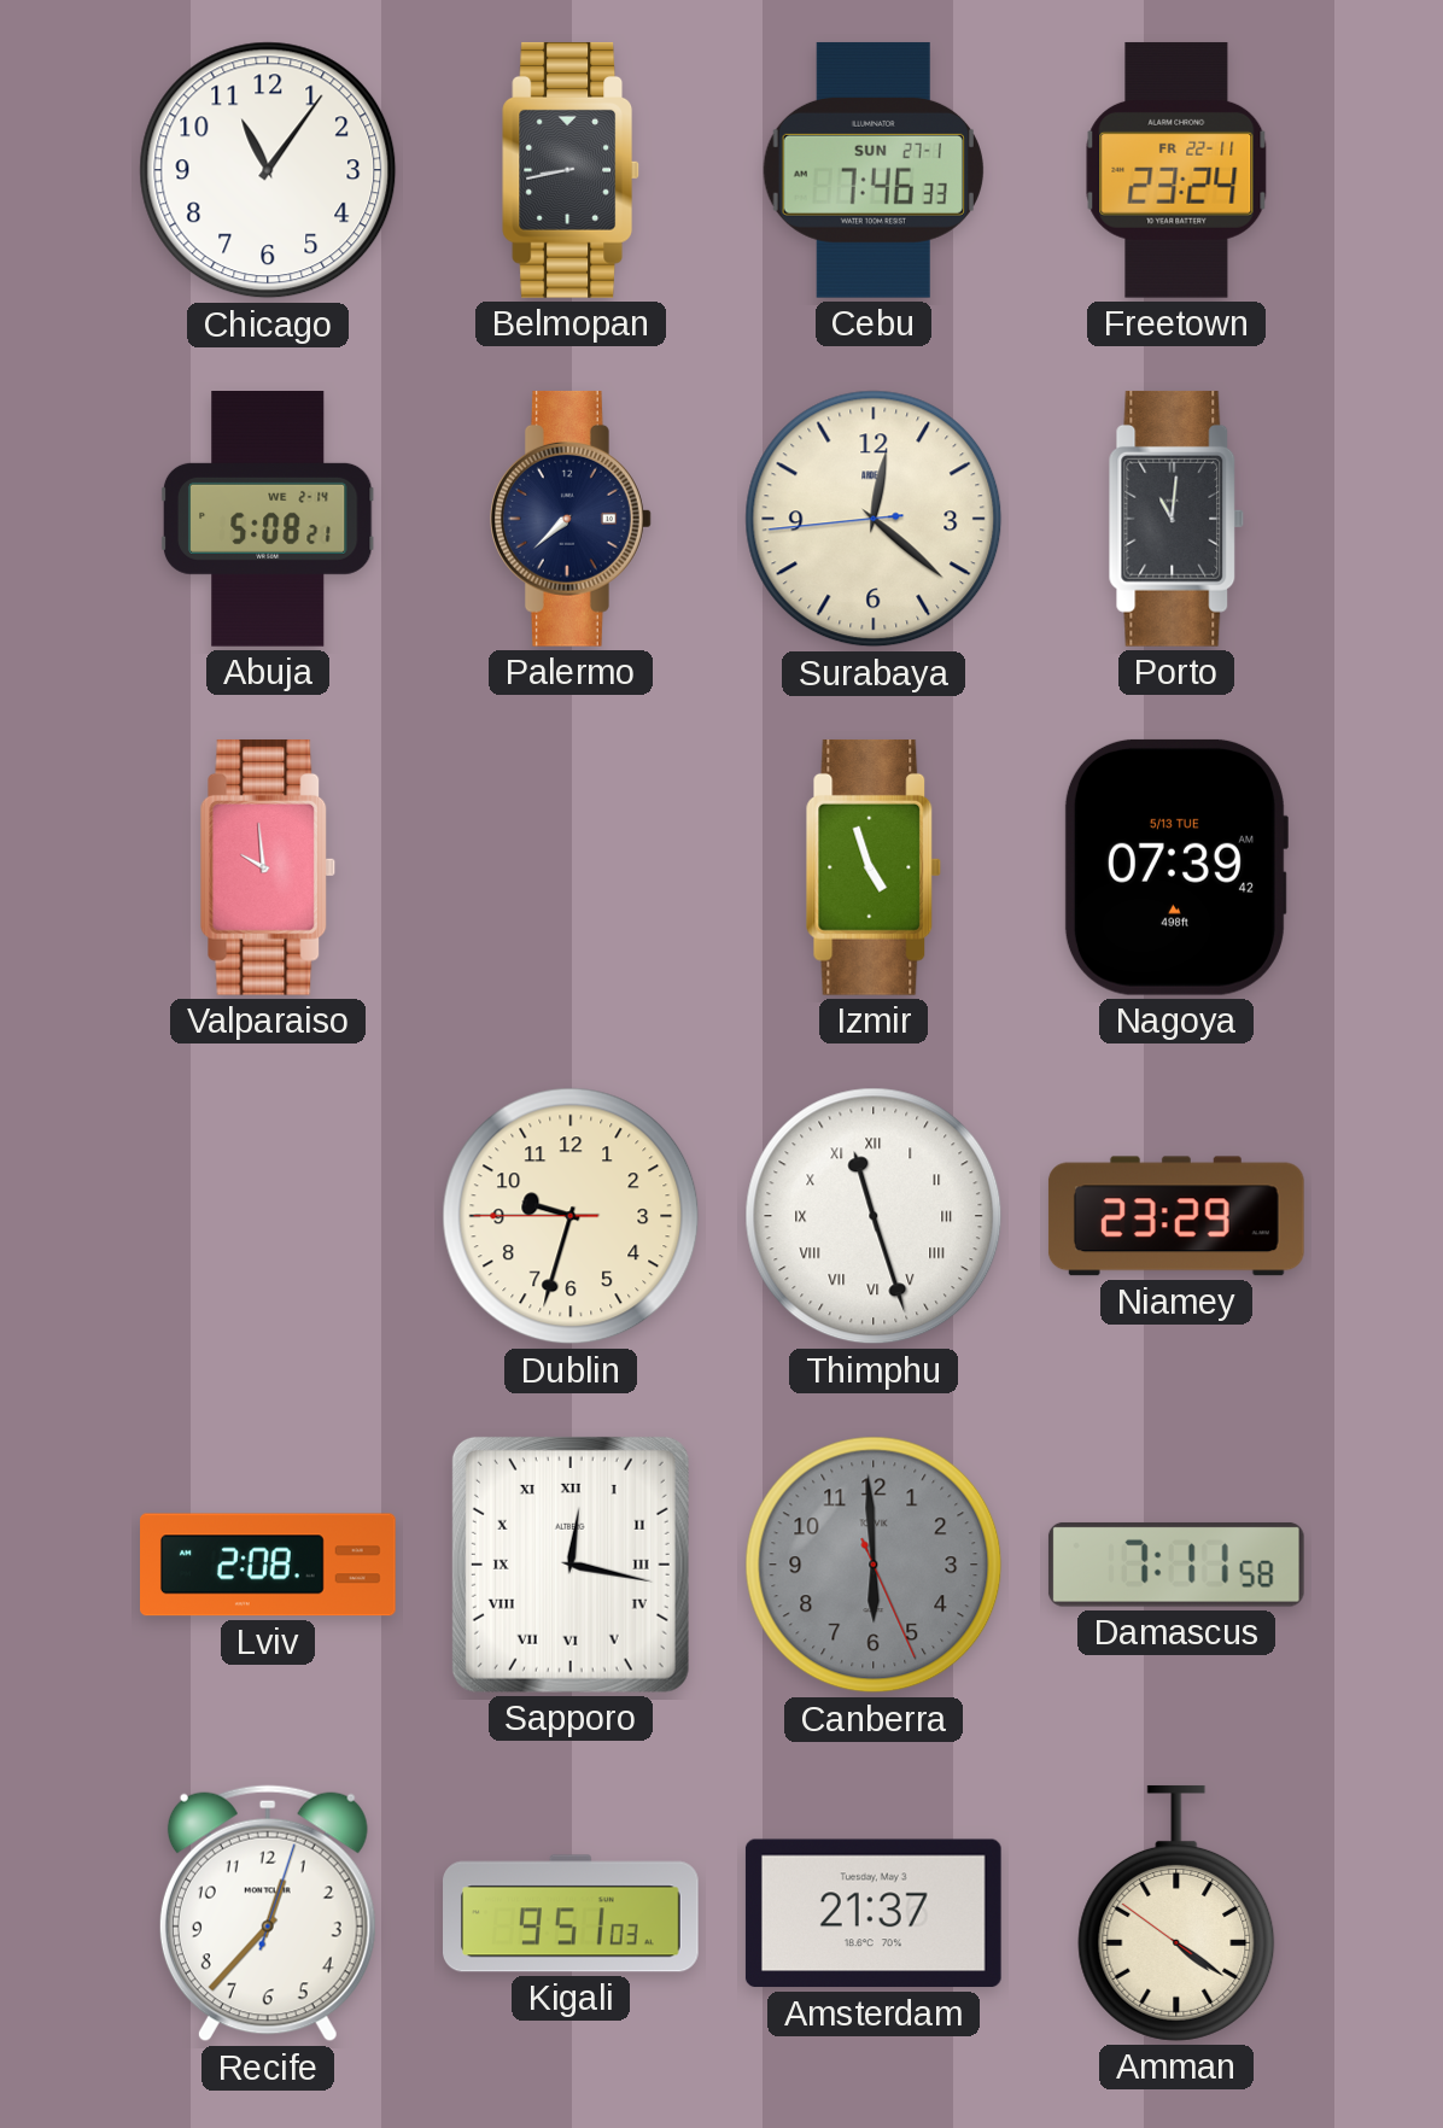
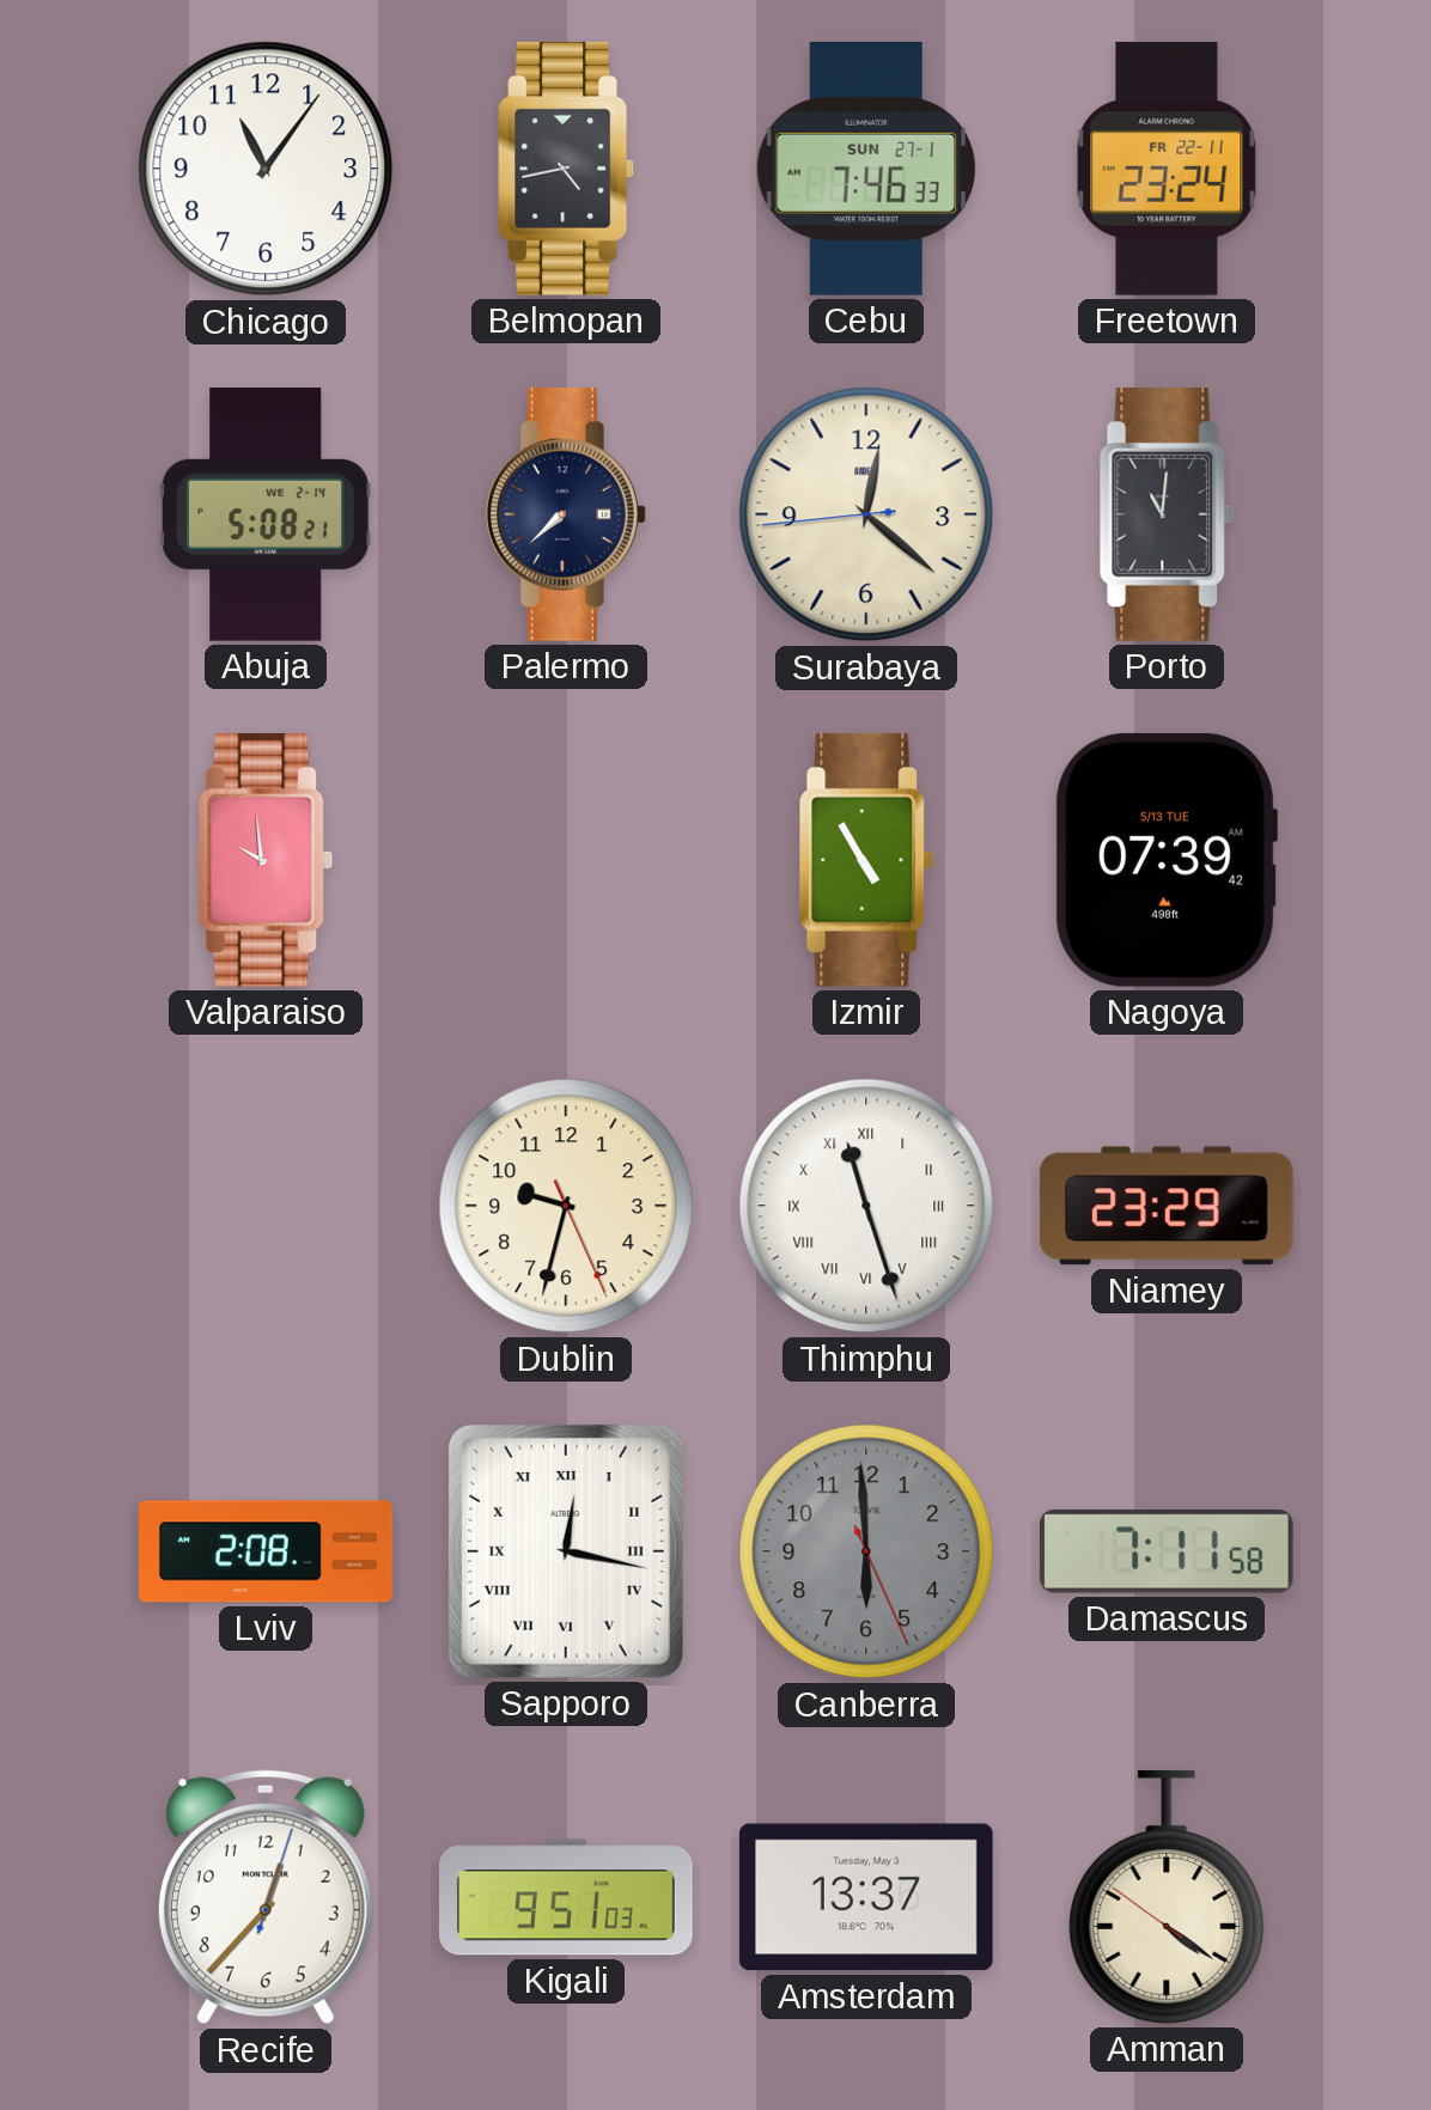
Belmopan: 8:43 -> 4:43
Izmir: 4:57 -> 4:55
Dublin: 9:32:45 -> 9:32:26
Amsterdam: 21:37 -> 13:37
